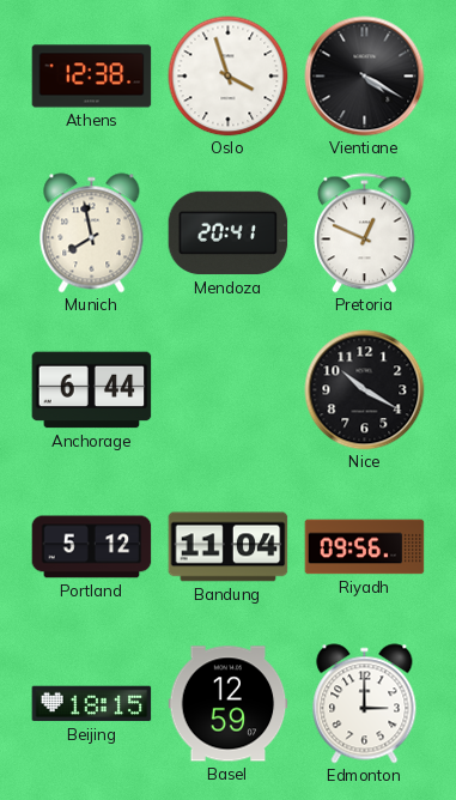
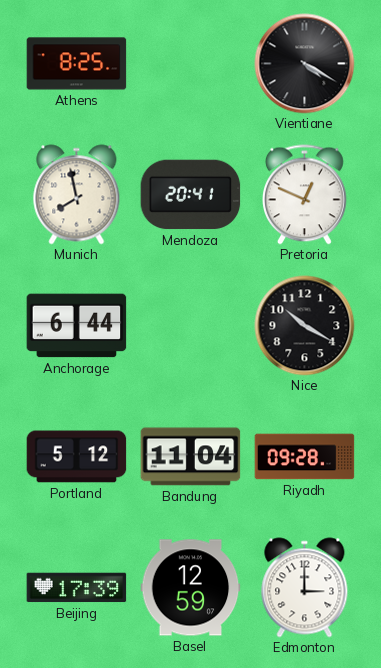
Athens: 12:38 -> 8:25
Oslo: 3:57 -> none
Riyadh: 09:56 -> 09:28
Beijing: 18:15 -> 17:39
